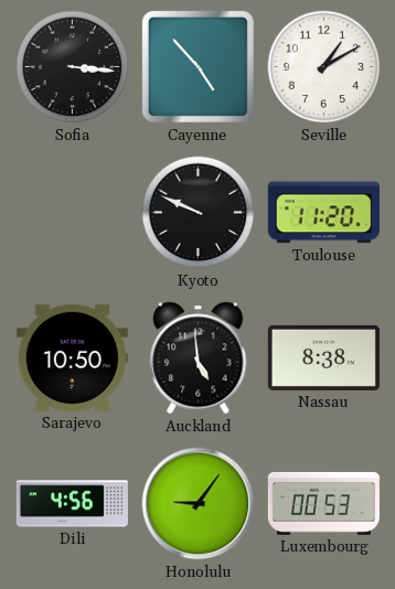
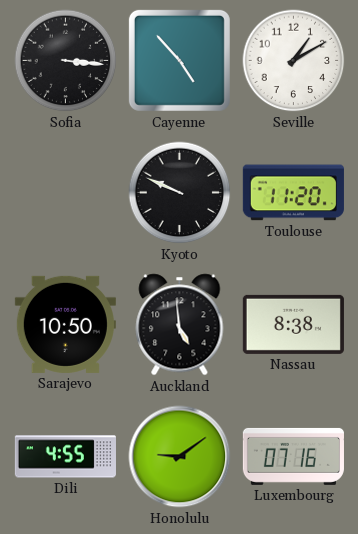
Dili: 4:56 -> 4:55
Honolulu: 9:06 -> 9:09
Luxembourg: 00:53 -> 07:16
